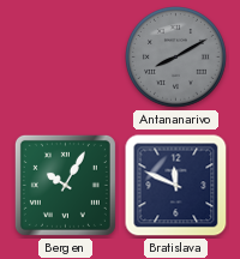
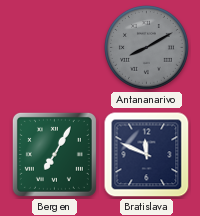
Bergen: 10:05 -> 7:05
